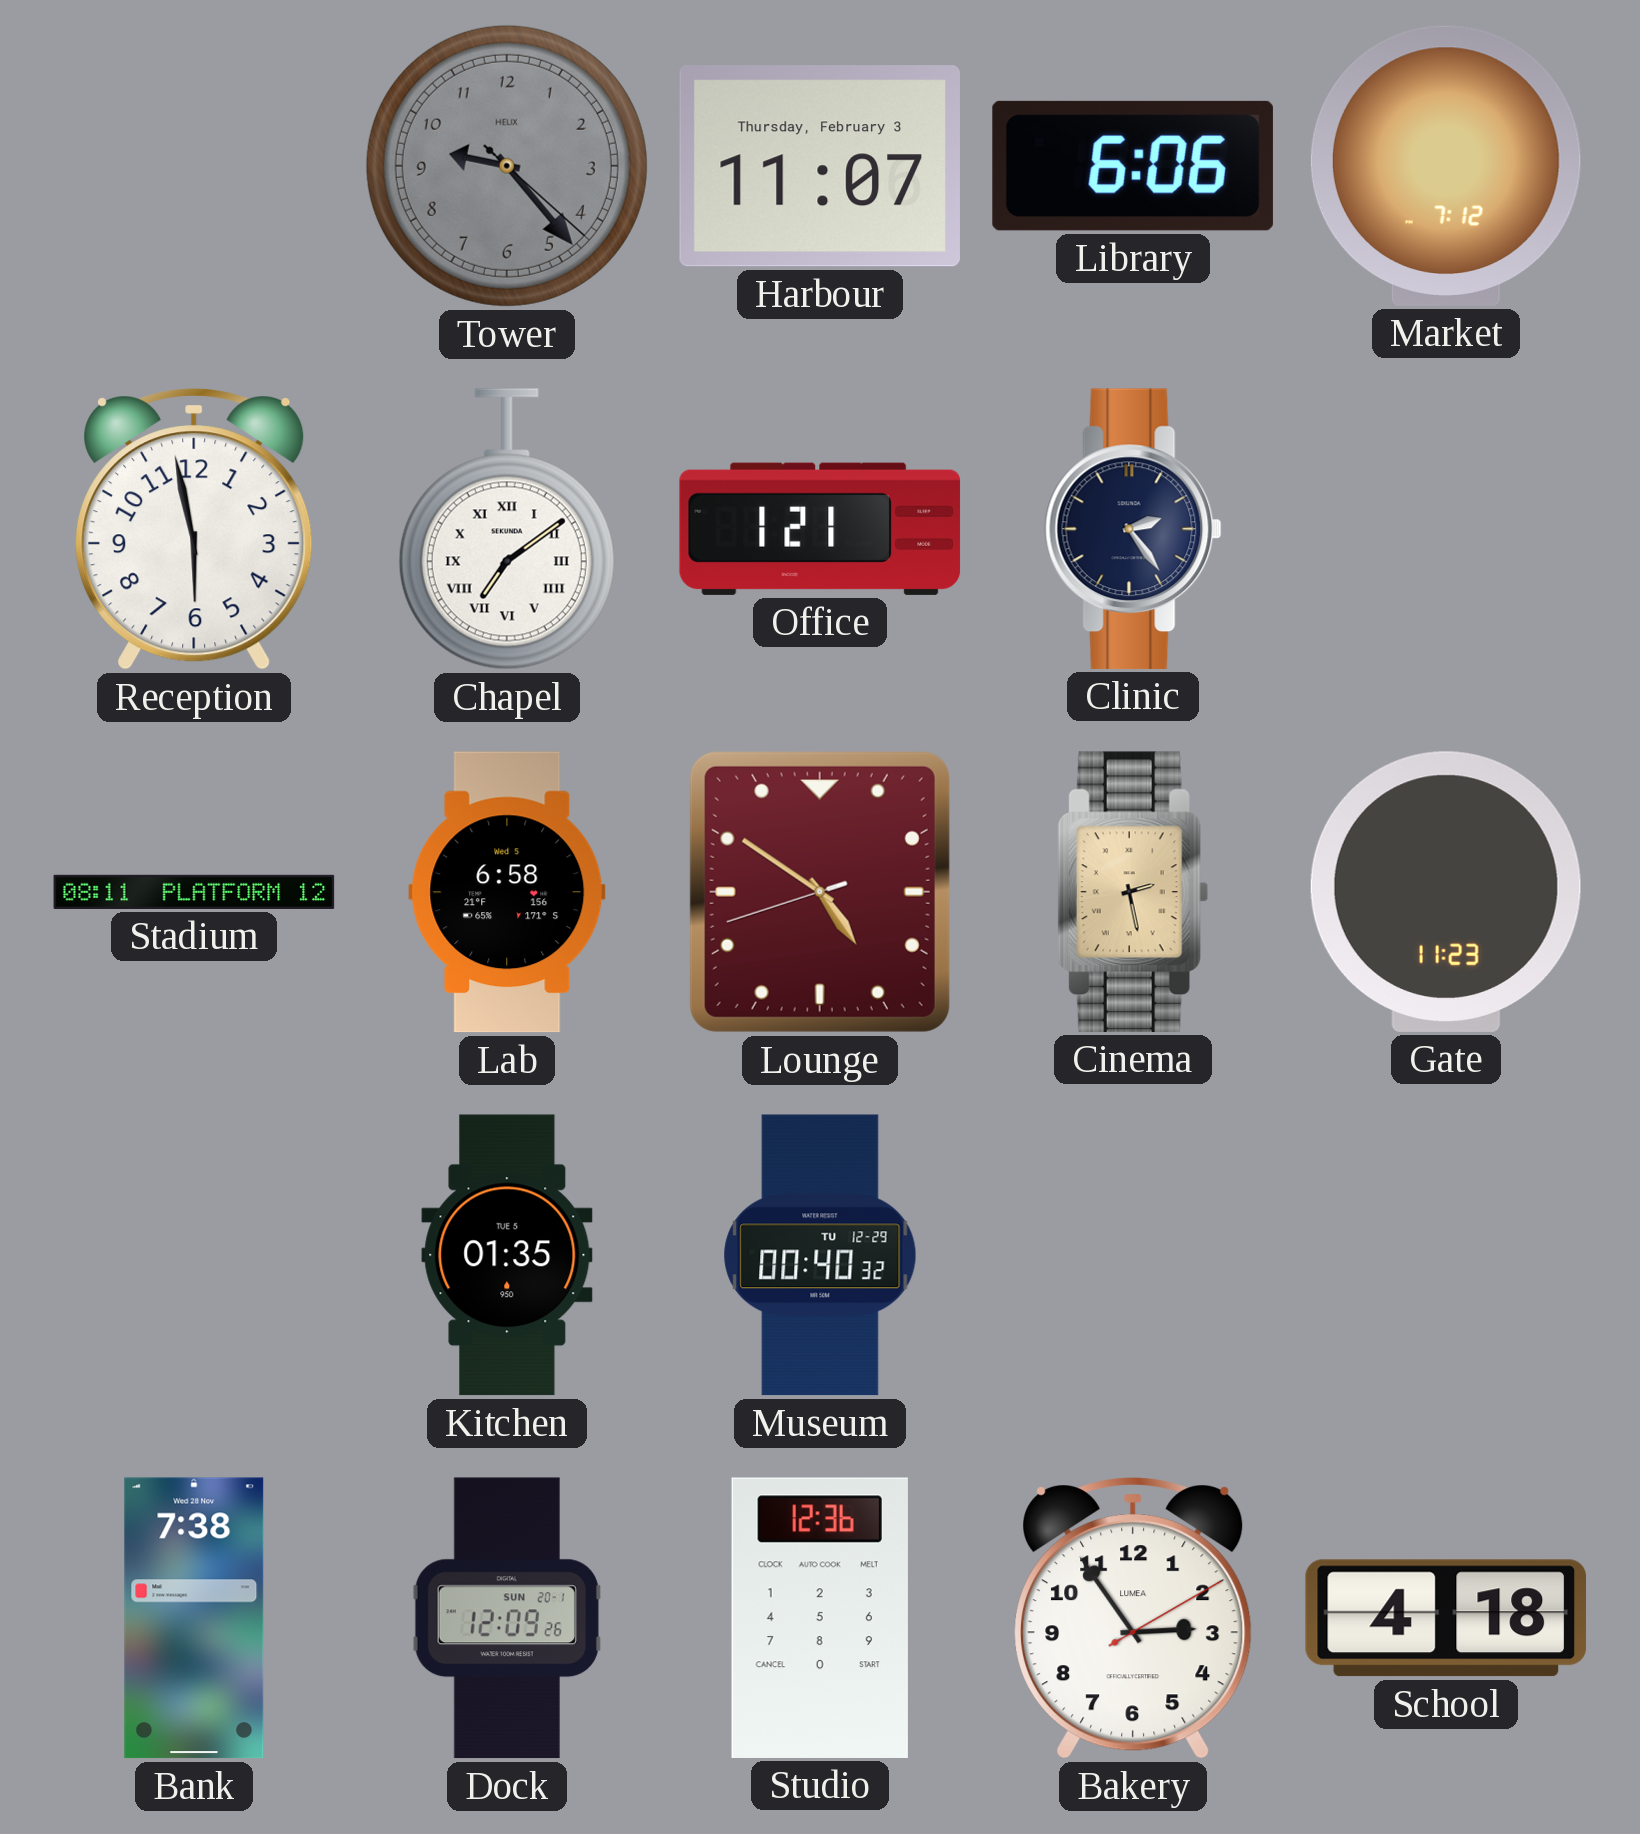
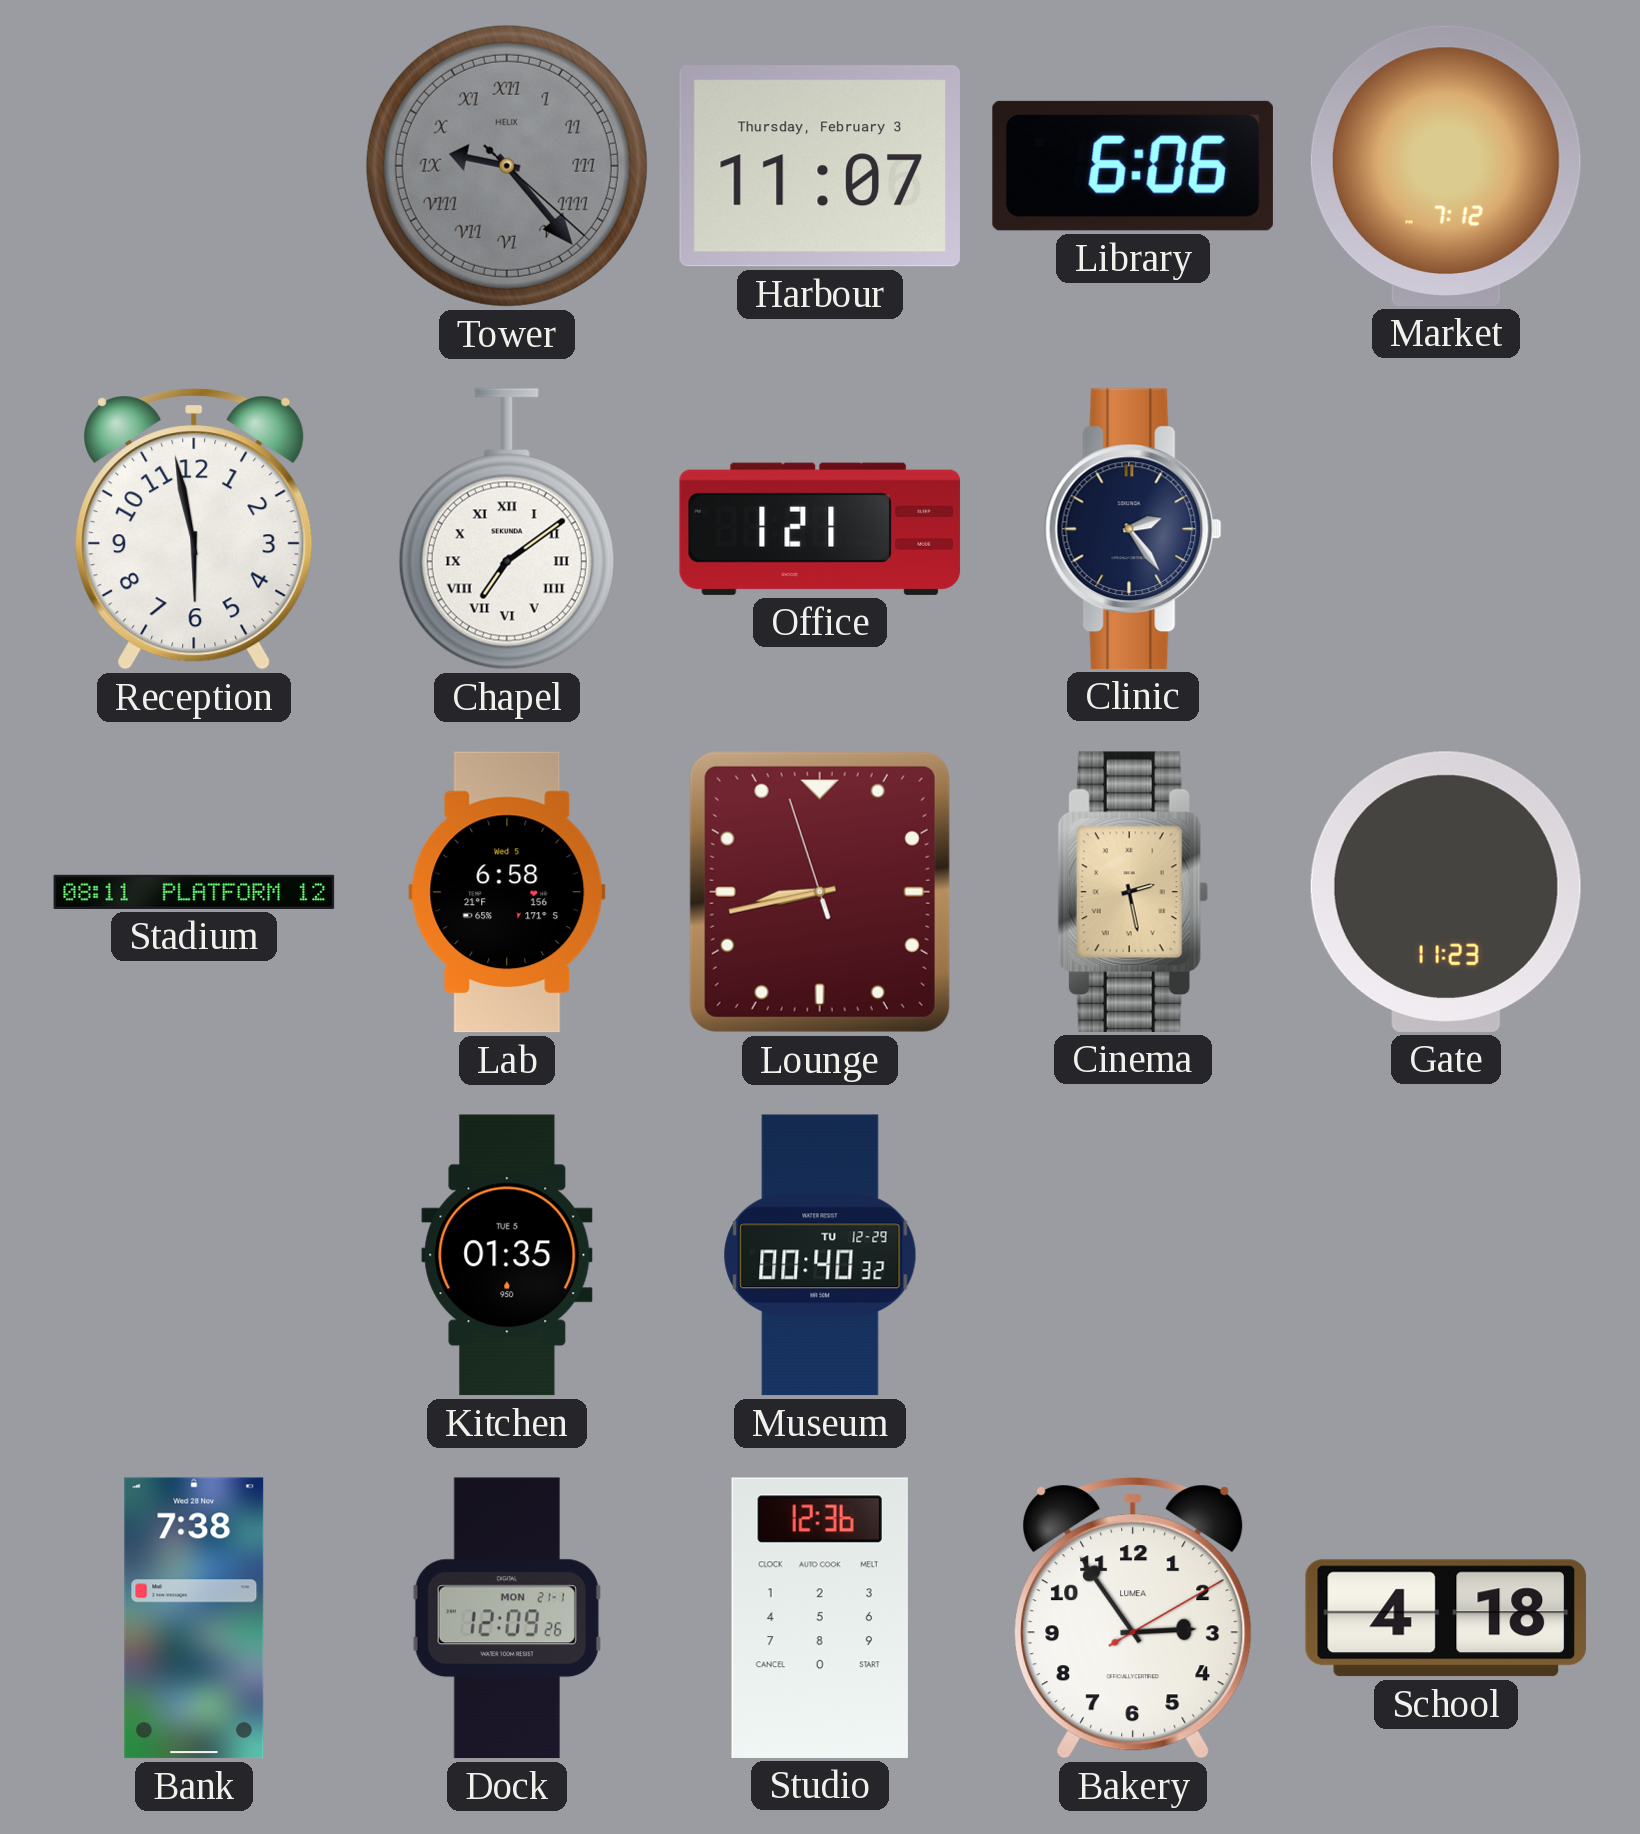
Tower numerals: Arabic -> Roman
Lounge: 4:50 -> 8:42
Dock date: SUN 20-1 -> MON 21-1
